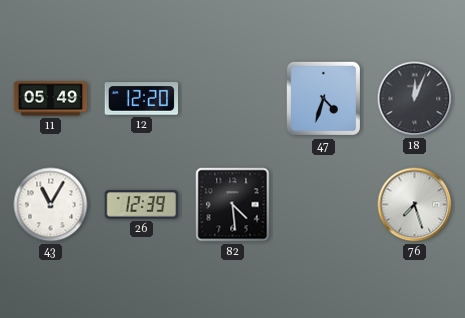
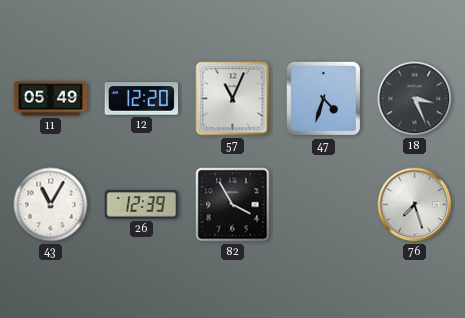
57: none -> 11:04
18: 12:04 -> 3:26
82: 4:29 -> 3:55
